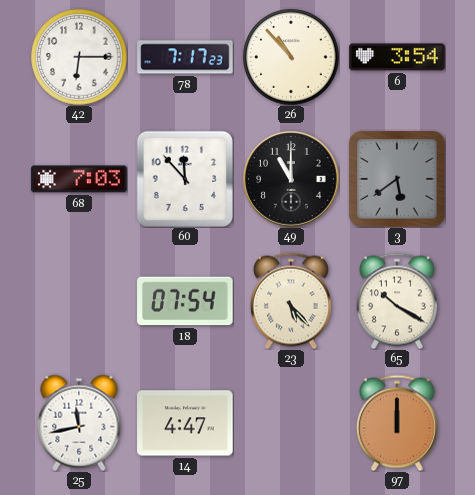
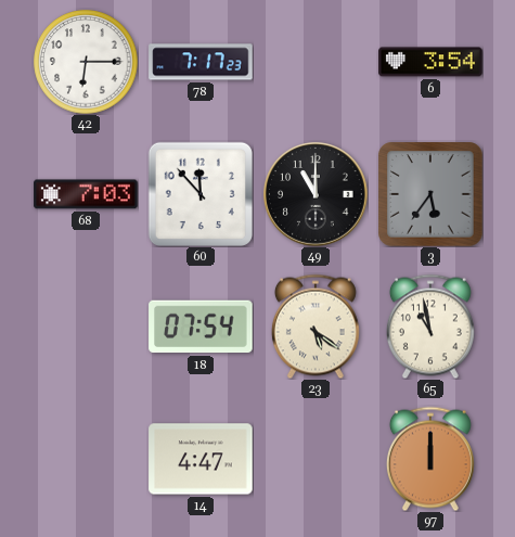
26: 10:53 -> none
3: 5:39 -> 5:36
23: 5:23 -> 5:21
65: 10:20 -> 10:58
25: 11:43 -> none
